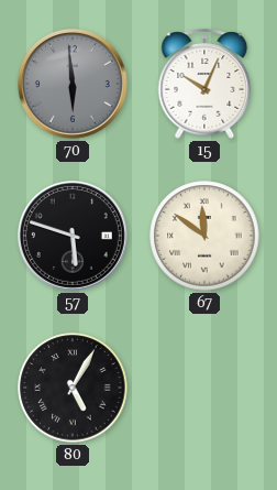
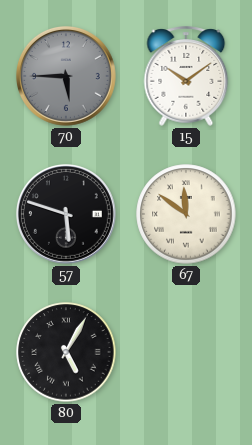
70: 5:59 -> 5:45
15: 10:04 -> 10:09
